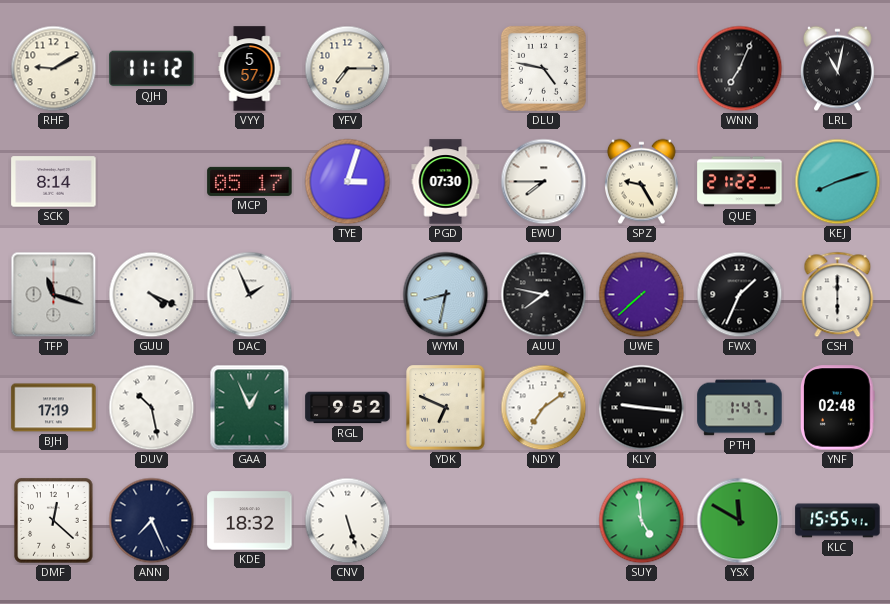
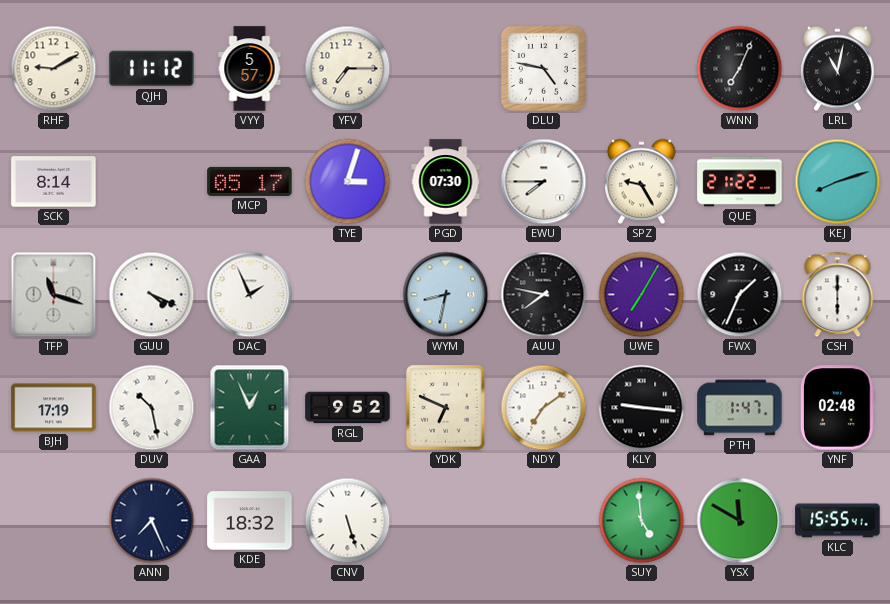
UWE: 7:38 -> 7:05
DMF: 12:22 -> none
